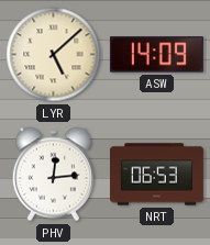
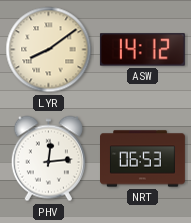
LYR: 5:08 -> 8:09
ASW: 14:09 -> 14:12
